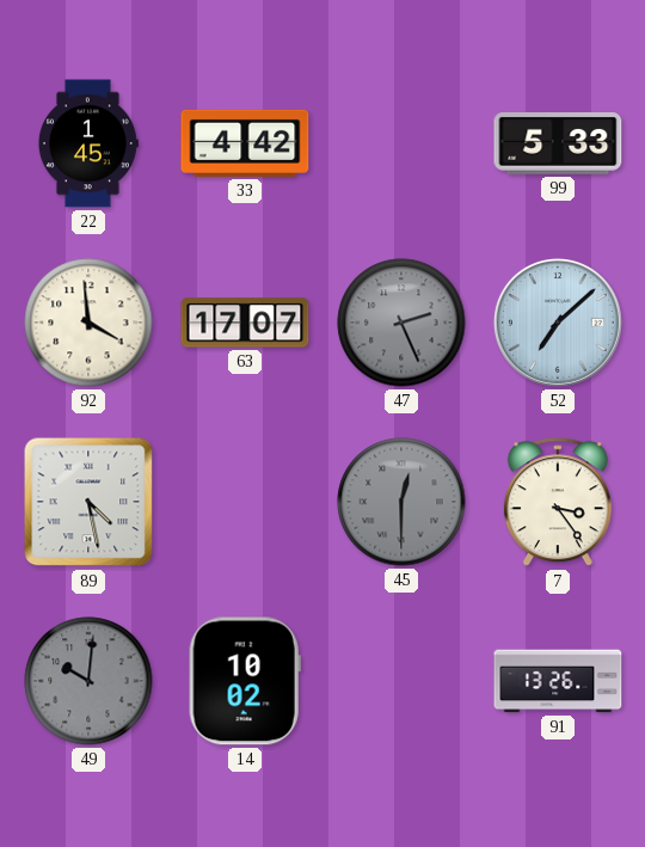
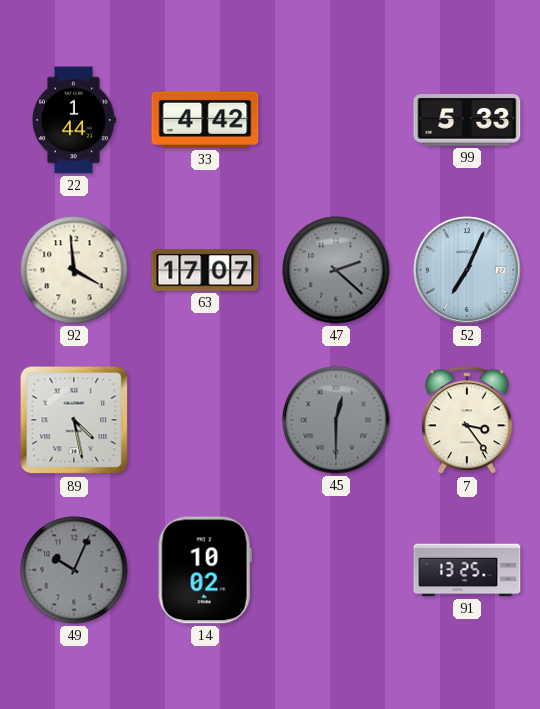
22: 1:45 -> 1:44
47: 2:26 -> 2:22
52: 7:08 -> 7:04
49: 10:01 -> 10:04
91: 13:26 -> 13:25
